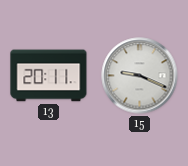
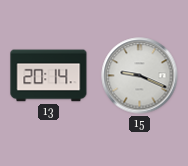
13: 20:11 -> 20:14
